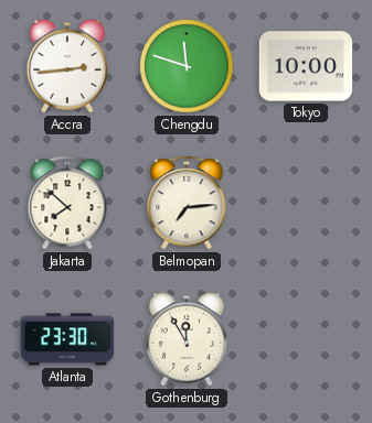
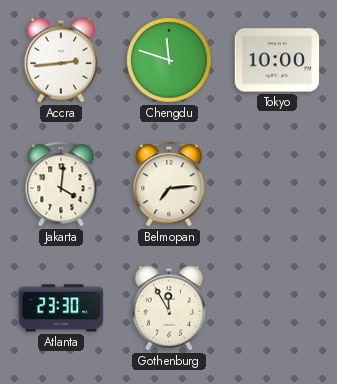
Jakarta: 7:52 -> 4:01
